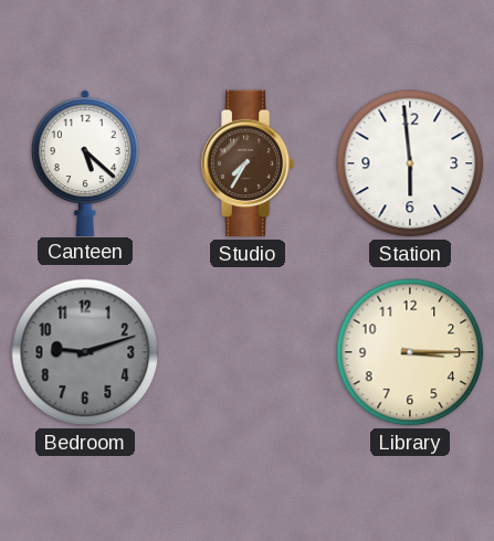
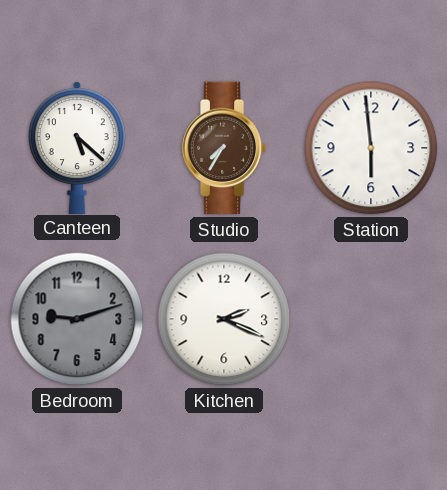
Kitchen: none -> 2:19
Library: 3:15 -> none
